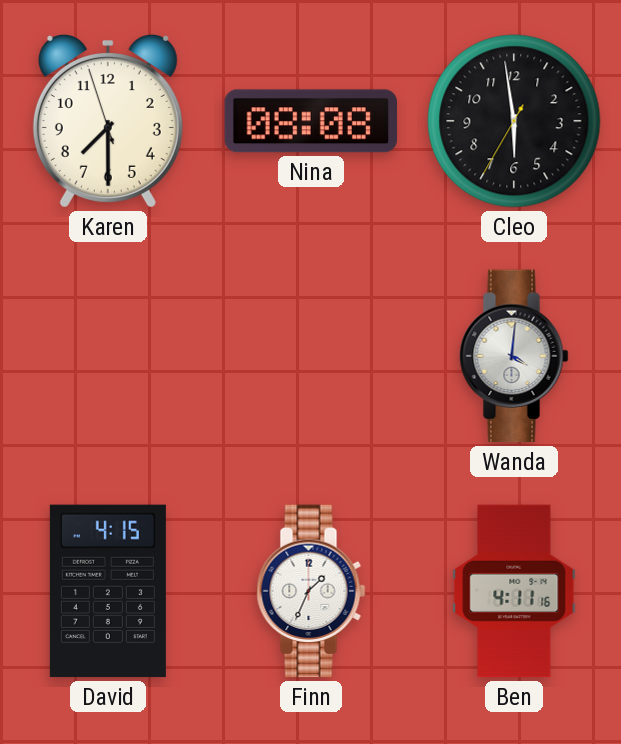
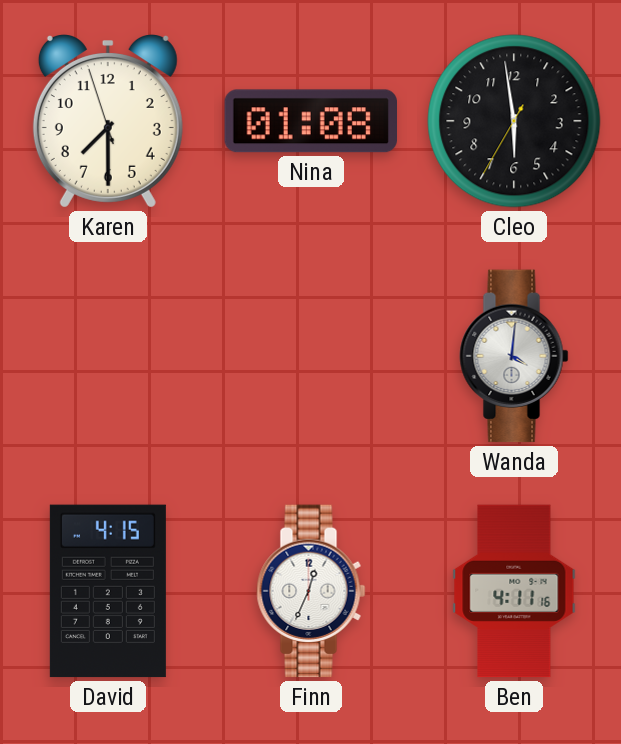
Nina: 08:08 -> 01:08
Finn: 1:34 -> 12:34
